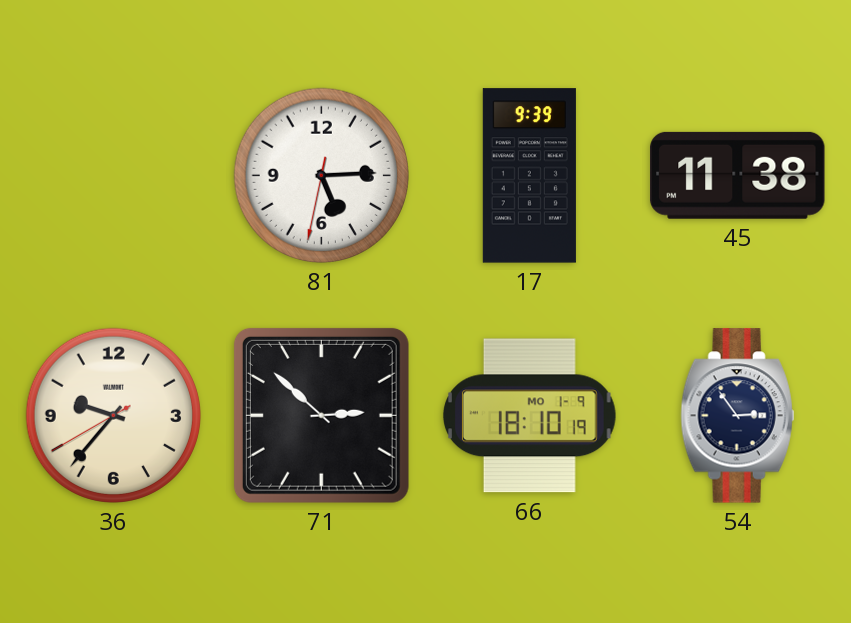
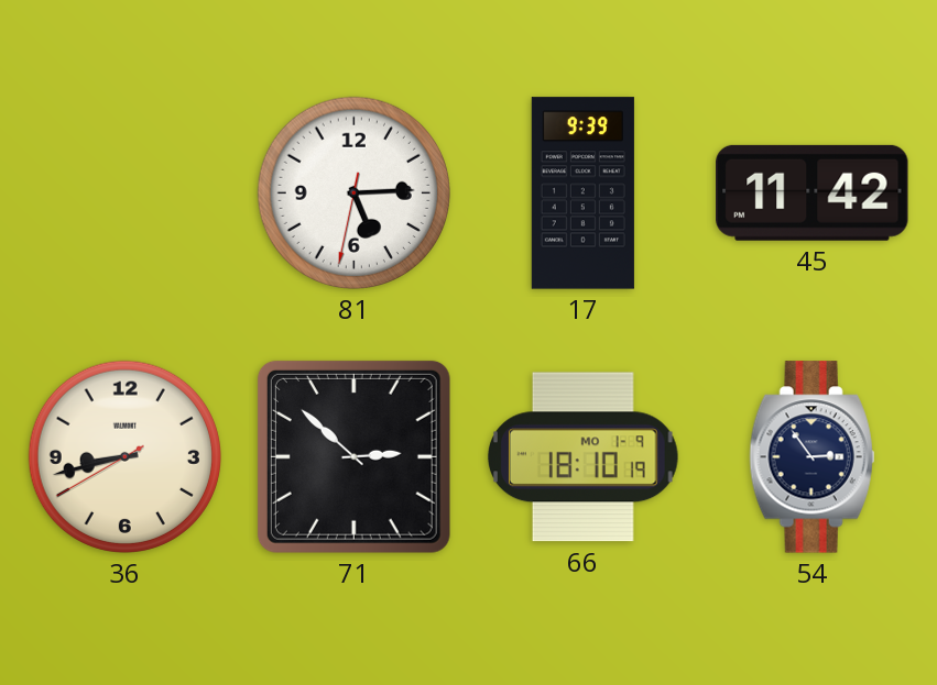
45: 11:38 -> 11:42
36: 9:36 -> 8:42
